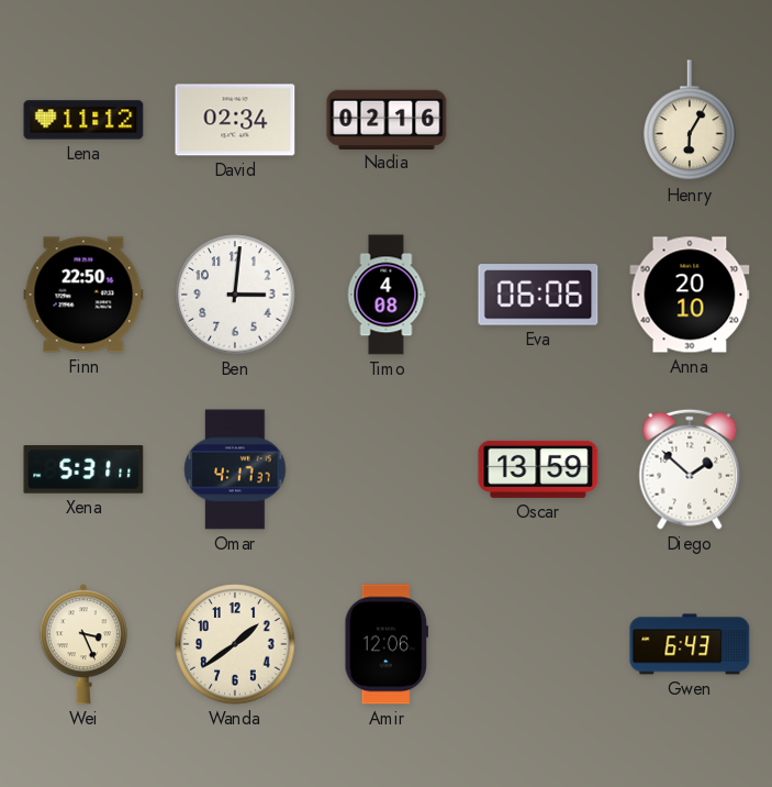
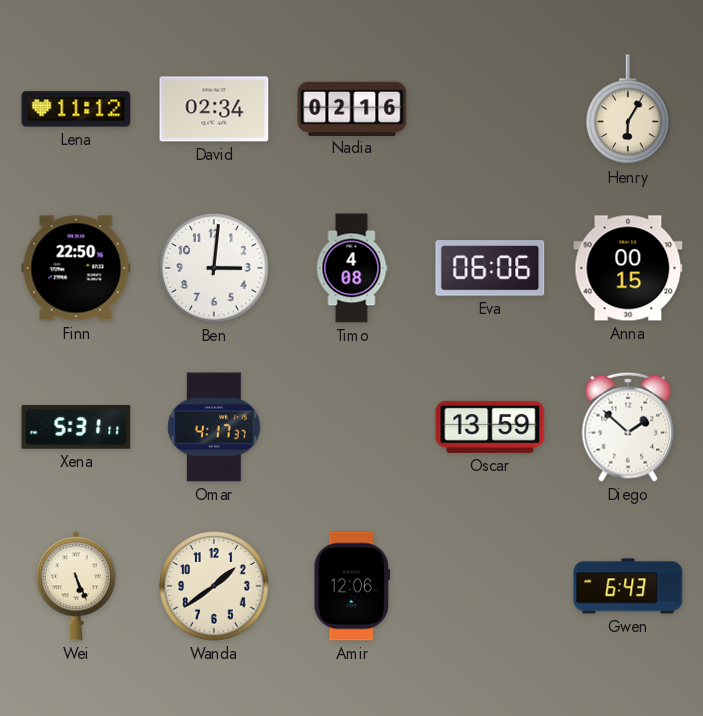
Anna: 20:10 -> 00:15
Wei: 3:26 -> 5:26
